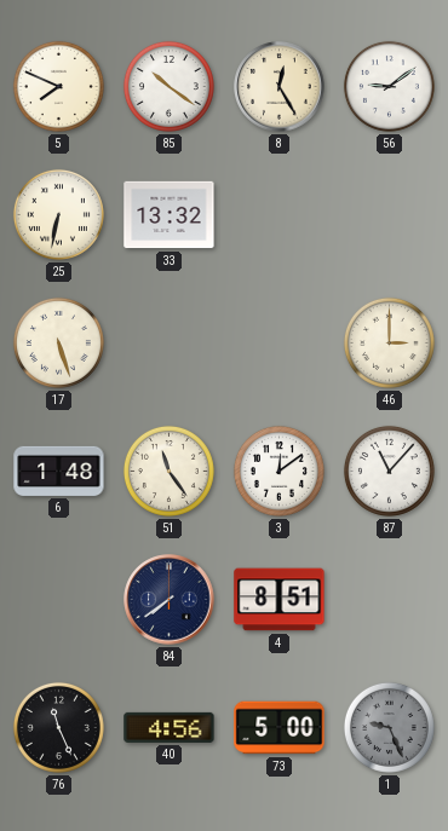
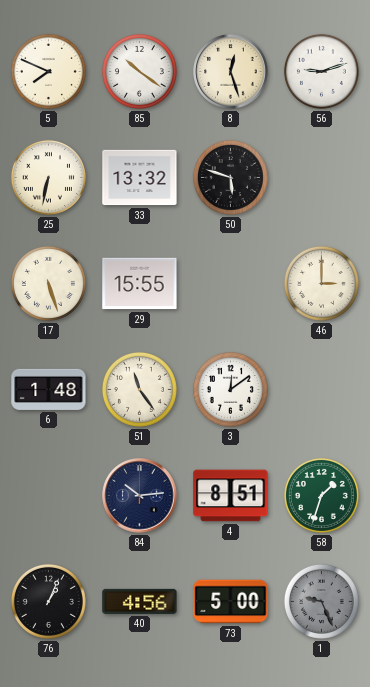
8: 12:25 -> 12:27
56: 9:09 -> 9:12
50: none -> 5:48
29: none -> 15:55
87: 11:07 -> none
84: 7:39 -> 10:14
58: none -> 1:33
76: 11:26 -> 1:04
